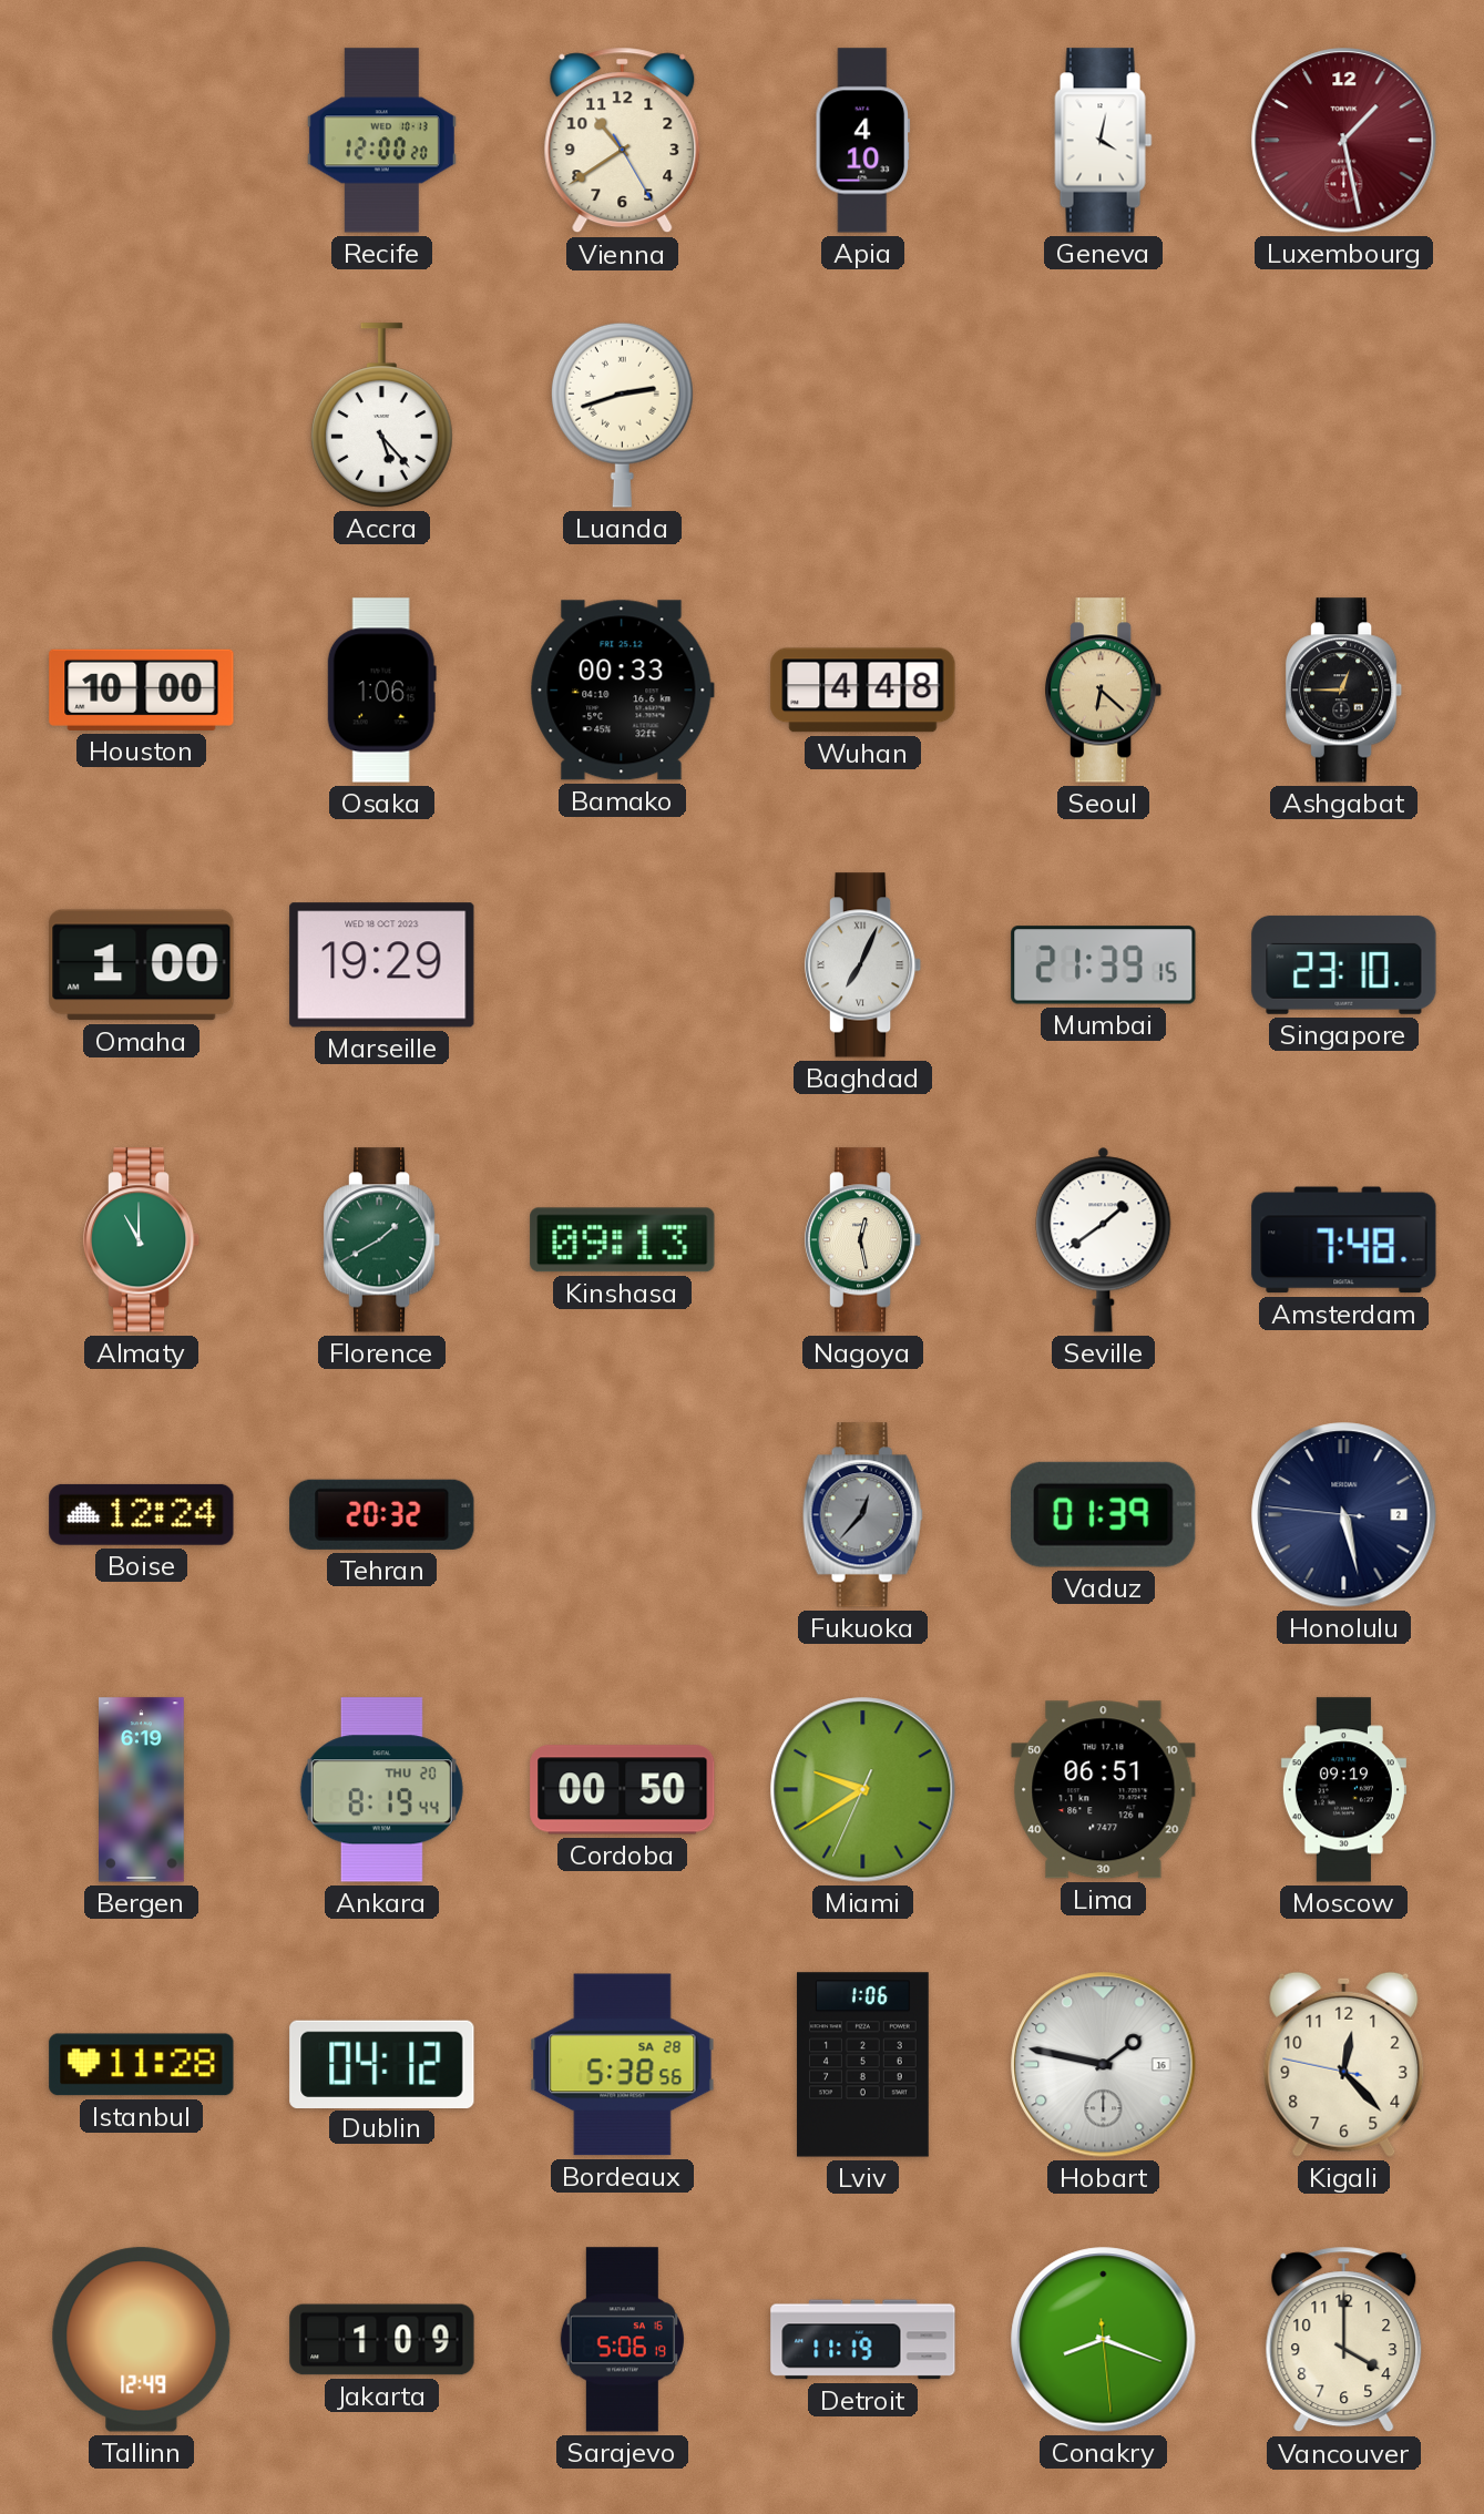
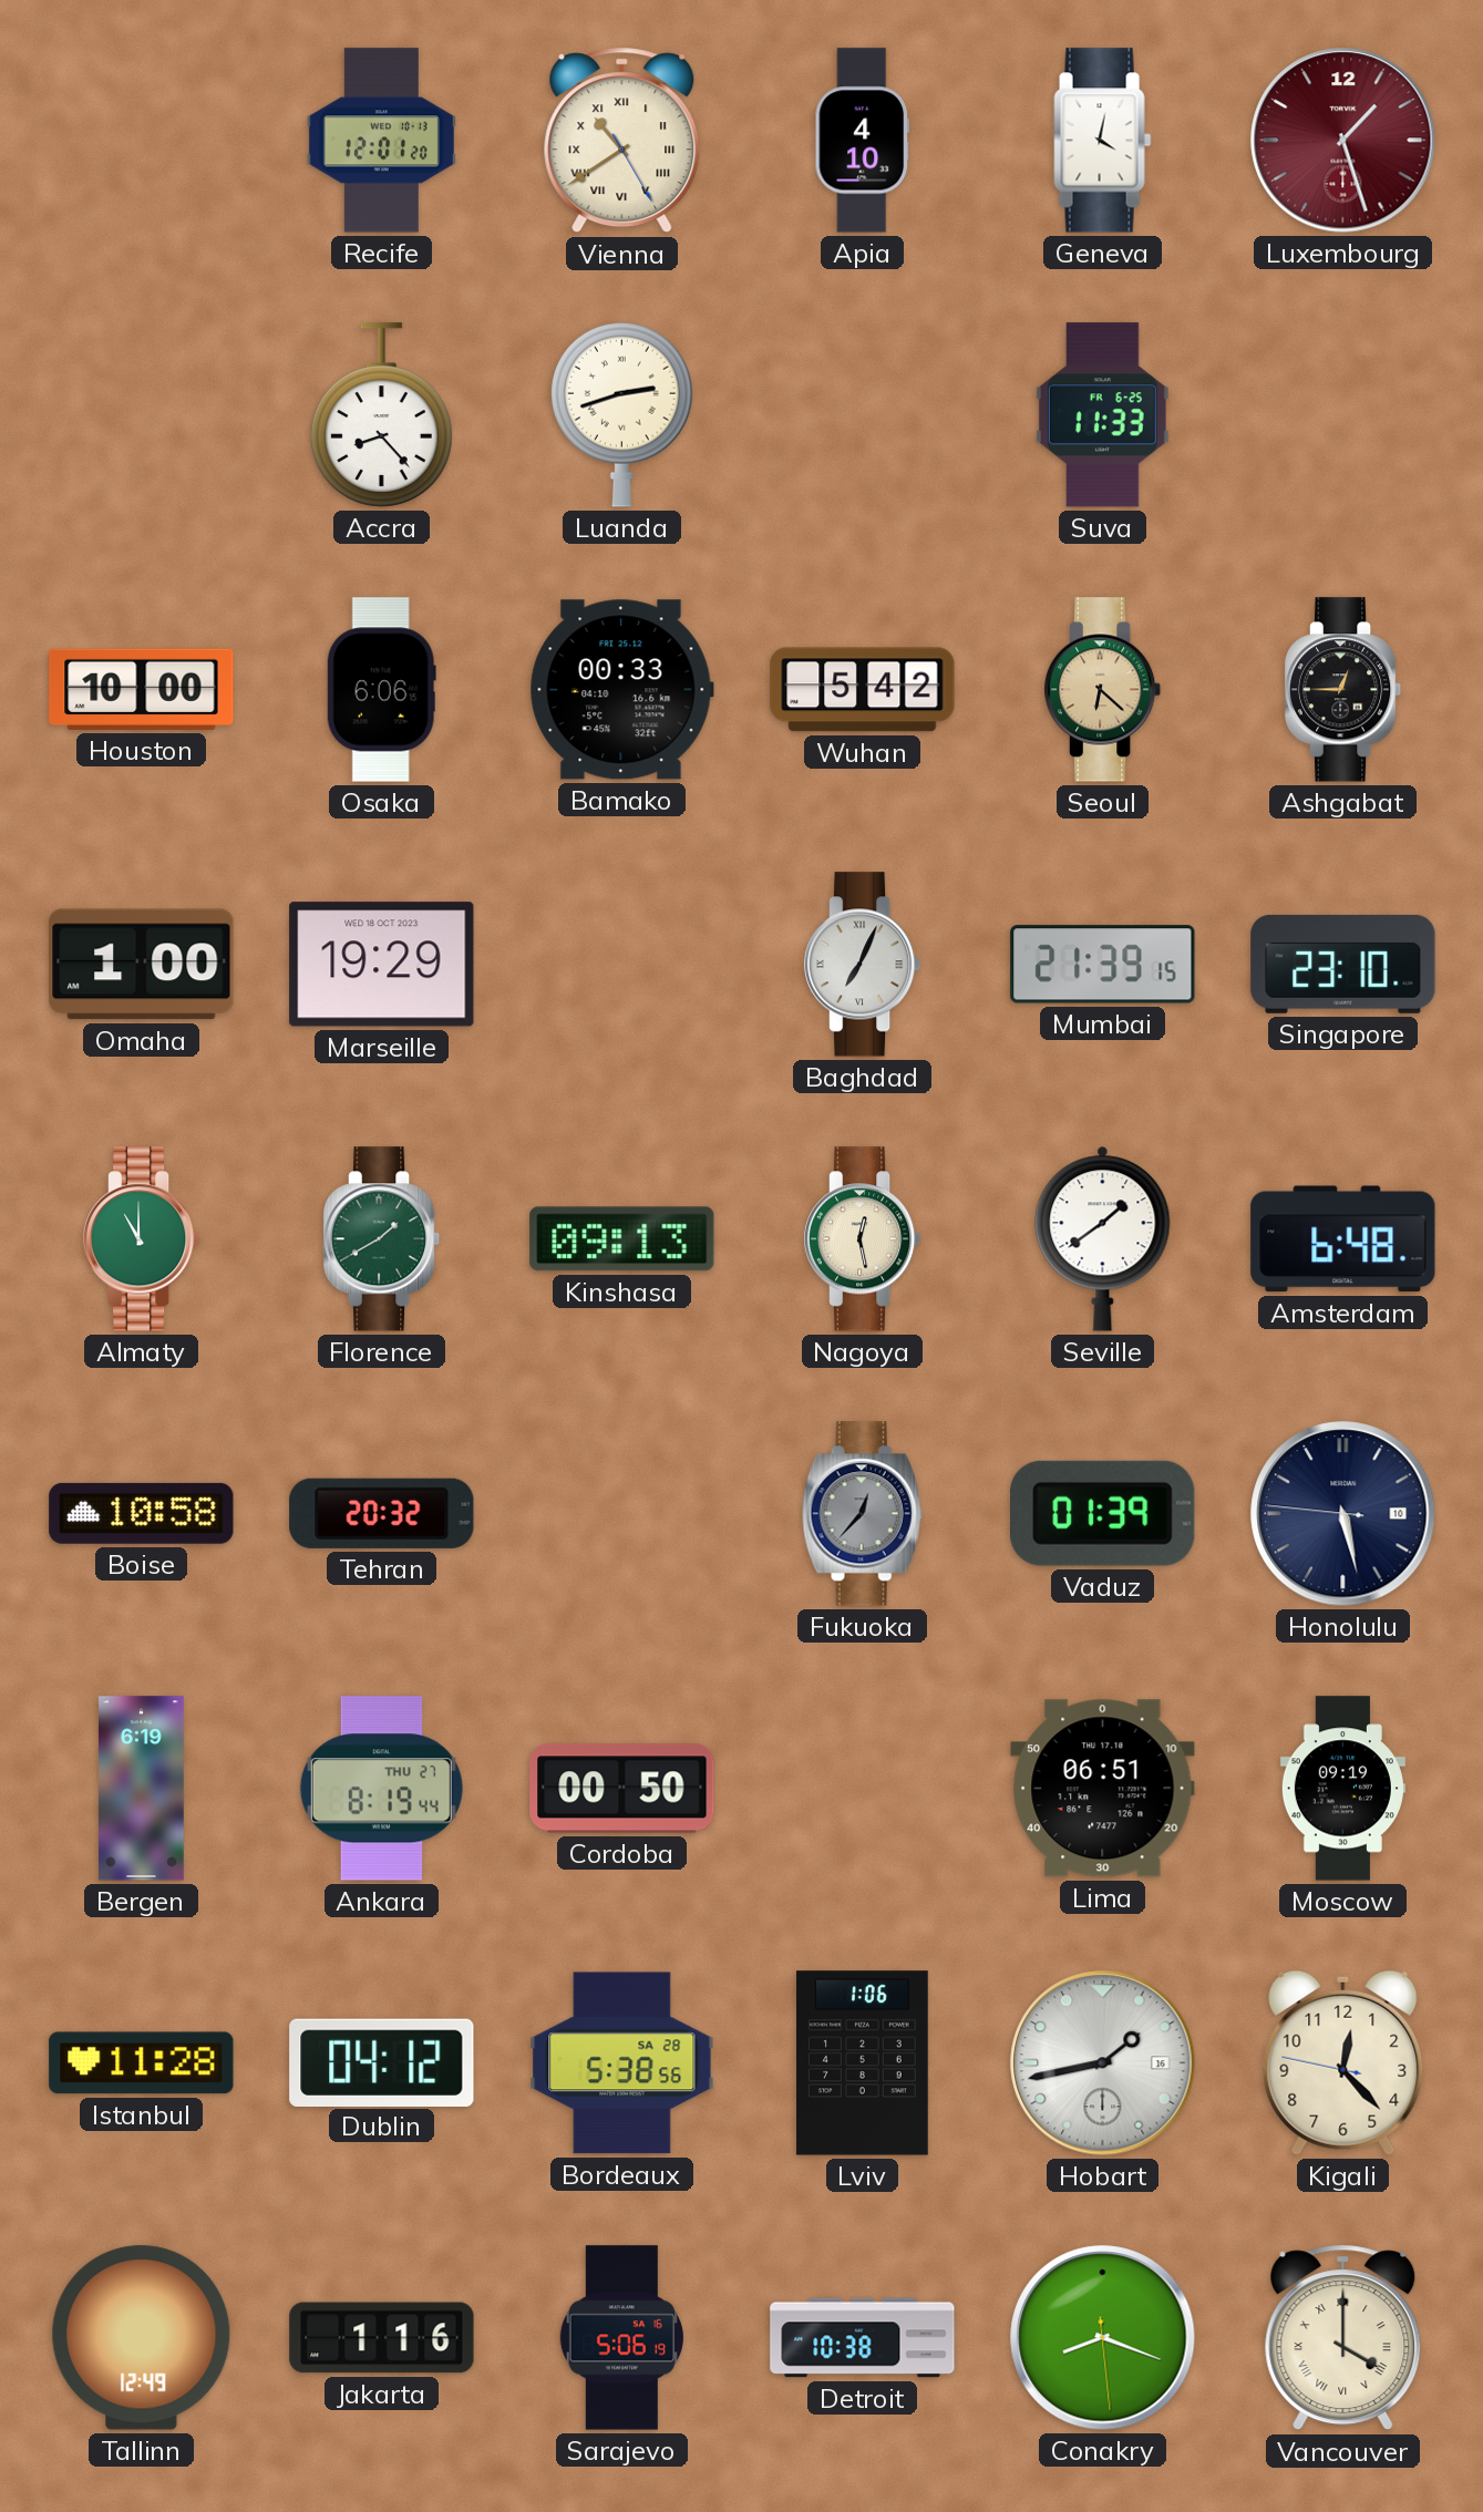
Recife: 12:00 -> 12:01
Vienna numerals: Arabic -> Roman
Luxembourg: 1:28 -> 1:27
Accra: 5:23 -> 8:23
Suva: none -> 11:33
Osaka: 1:06 -> 6:06
Wuhan: 4:48 -> 5:42
Amsterdam: 7:48 -> 6:48
Boise: 12:24 -> 10:58
Honolulu date: 2 -> 10
Ankara date: THU 20 -> THU 27
Miami: 9:39 -> none
Hobart: 1:47 -> 1:43
Jakarta: 1:09 -> 1:16
Detroit: 11:19 -> 10:38
Vancouver numerals: Arabic -> Roman
